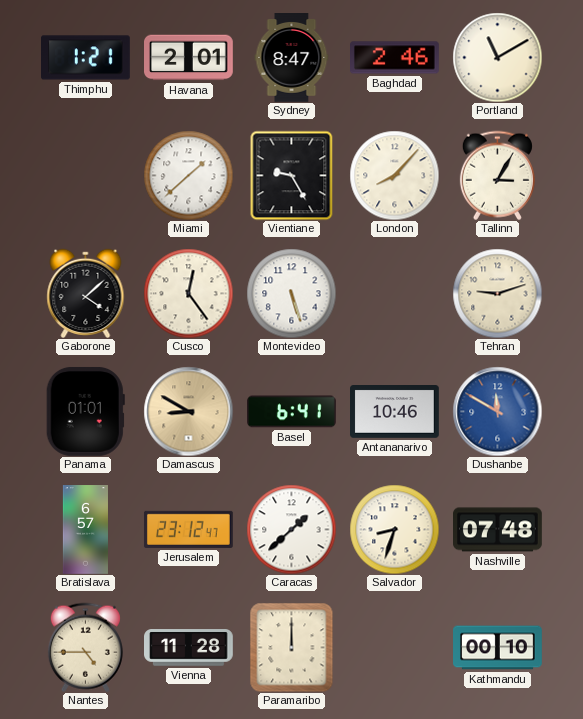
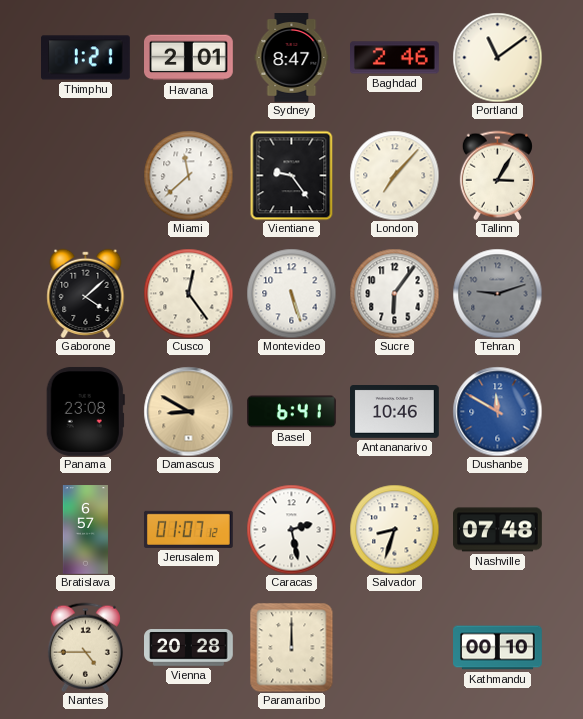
Portland: 11:10 -> 11:09
Miami: 1:38 -> 11:38
Vientiane: 9:25 -> 9:24
London: 8:07 -> 7:07
Sucre: none -> 6:06
Tehran dial: cream -> grey
Panama: 01:01 -> 23:08
Jerusalem: 23:12 -> 01:07
Caracas: 1:38 -> 2:28
Vienna: 11:28 -> 20:28
